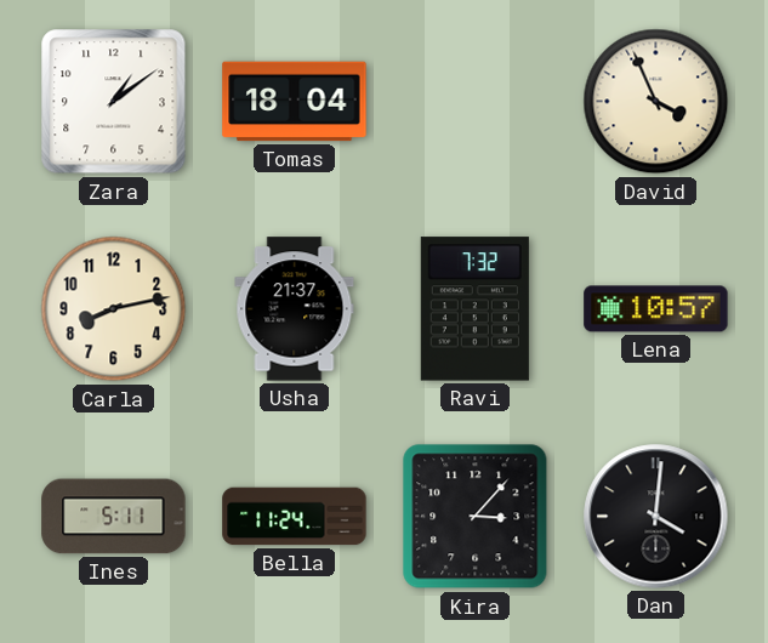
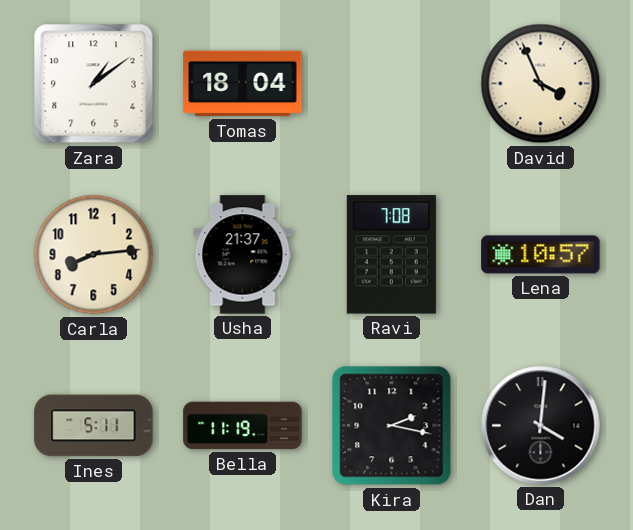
Carla: 8:13 -> 8:14
Ravi: 7:32 -> 7:08
Bella: 11:24 -> 11:19
Kira: 3:07 -> 2:17
